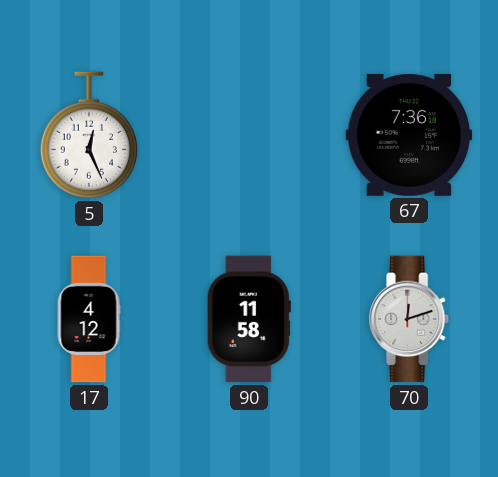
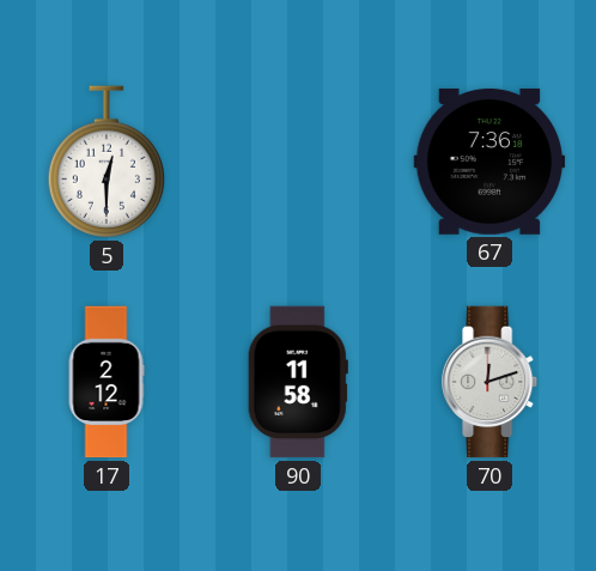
5: 12:26 -> 12:30
17: 4:12 -> 2:12
